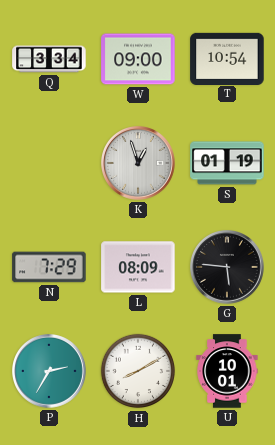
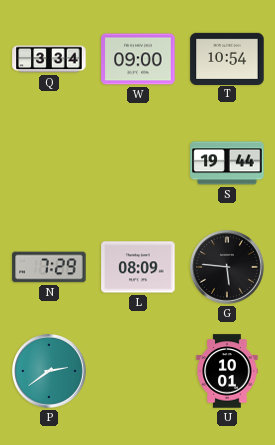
K: 12:57 -> none
S: 01:19 -> 19:44
P: 2:35 -> 2:39
H: 8:10 -> none
